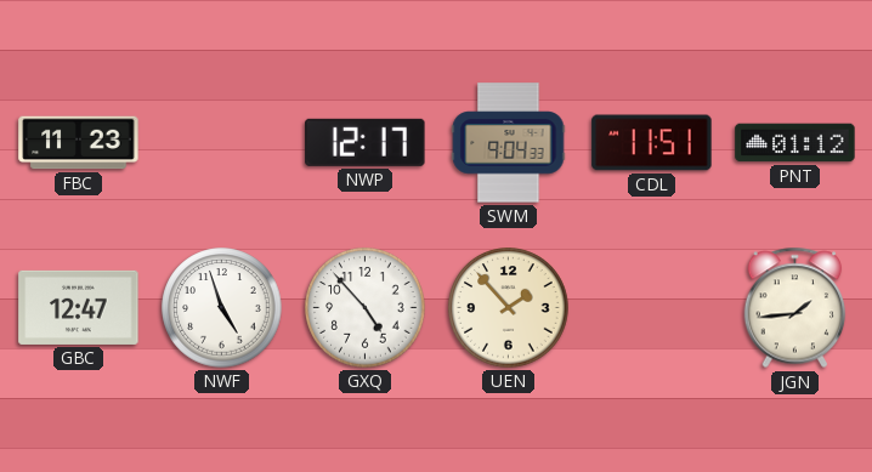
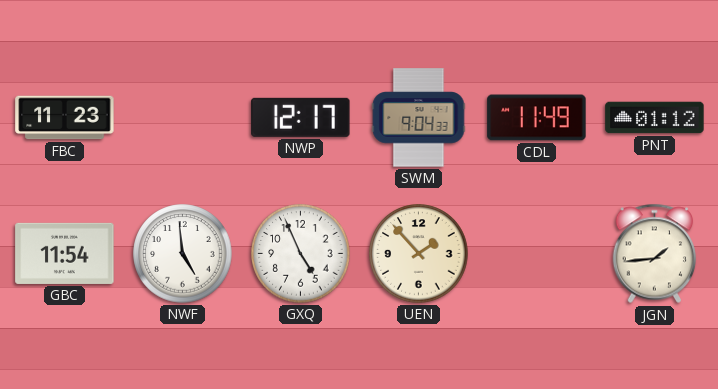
CDL: 11:51 -> 11:49
GBC: 12:47 -> 11:54
NWF: 4:57 -> 4:59
GXQ: 4:53 -> 4:56
